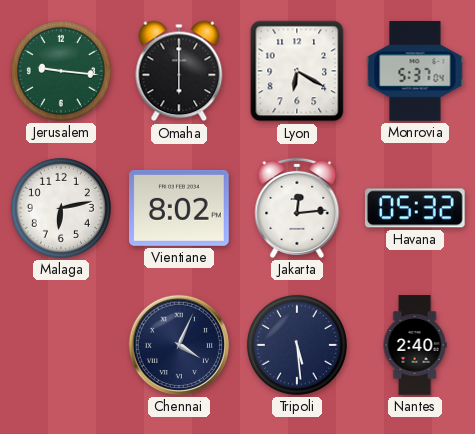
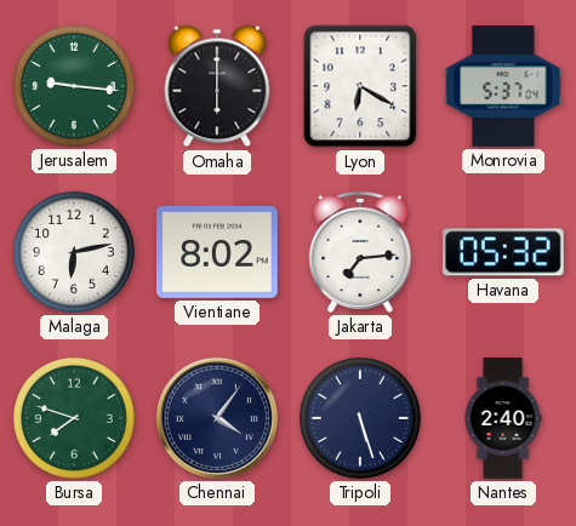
Jakarta: 12:14 -> 7:14
Bursa: none -> 7:48
Chennai: 4:04 -> 4:06
Tripoli: 5:29 -> 5:27
